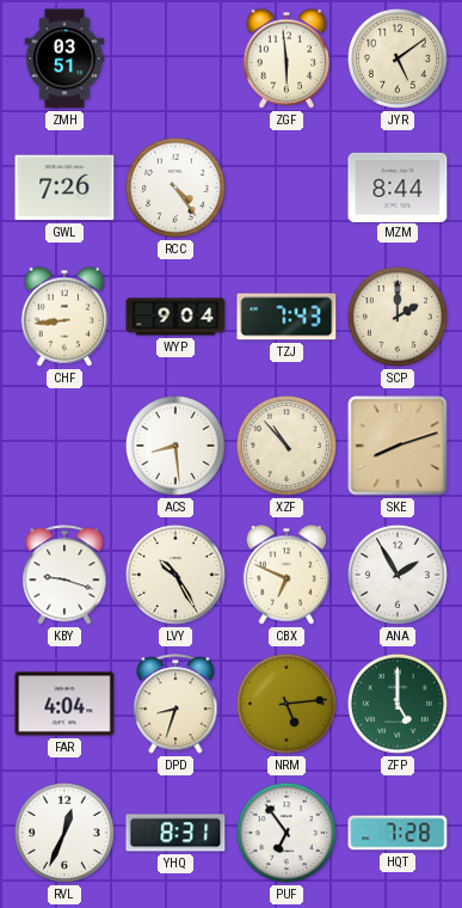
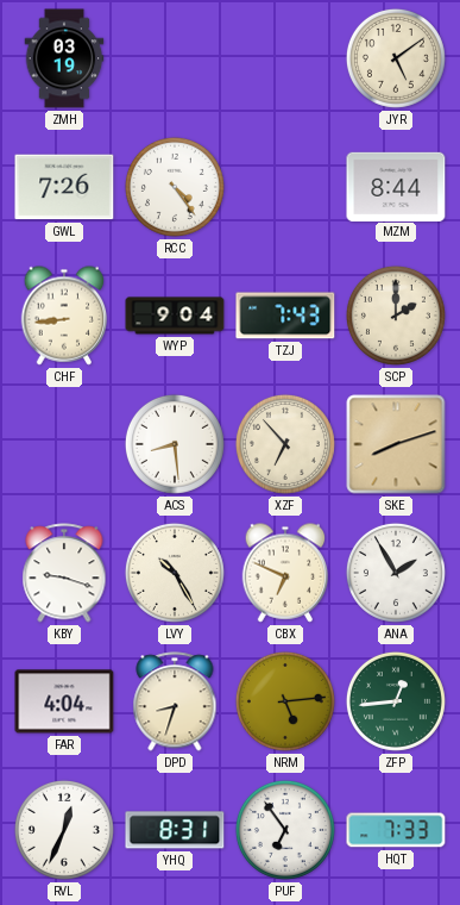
ZMH: 03:51 -> 03:19
ZGF: 5:59 -> none
XZF: 10:53 -> 6:53
ZFP: 5:00 -> 12:44
HQT: 7:28 -> 7:33
